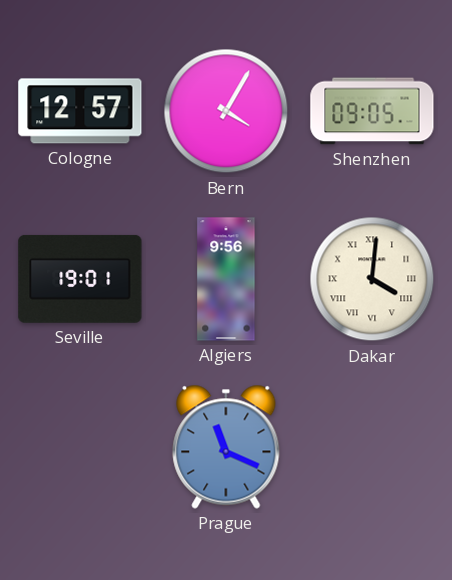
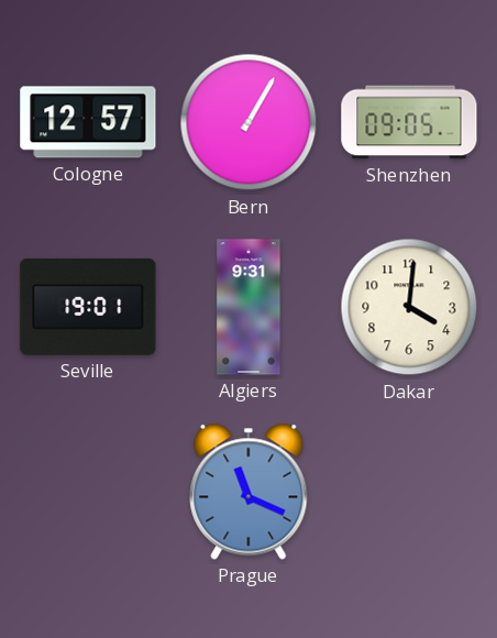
Bern: 4:05 -> 1:05
Algiers: 9:56 -> 9:31
Dakar numerals: Roman -> Arabic
